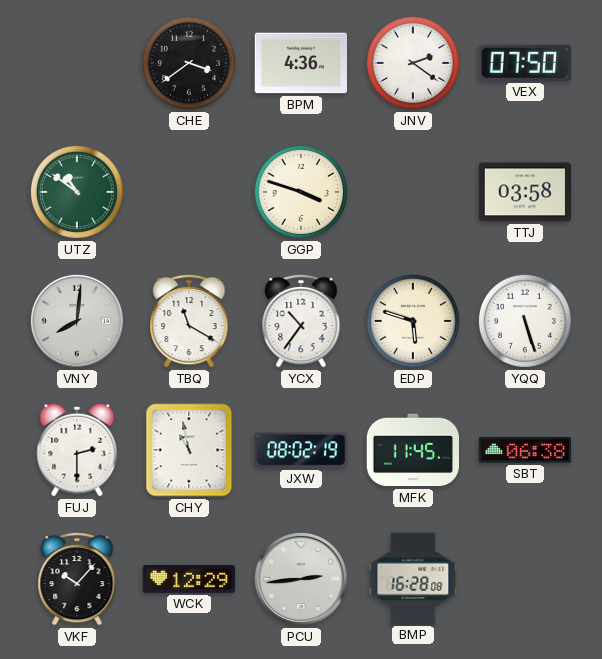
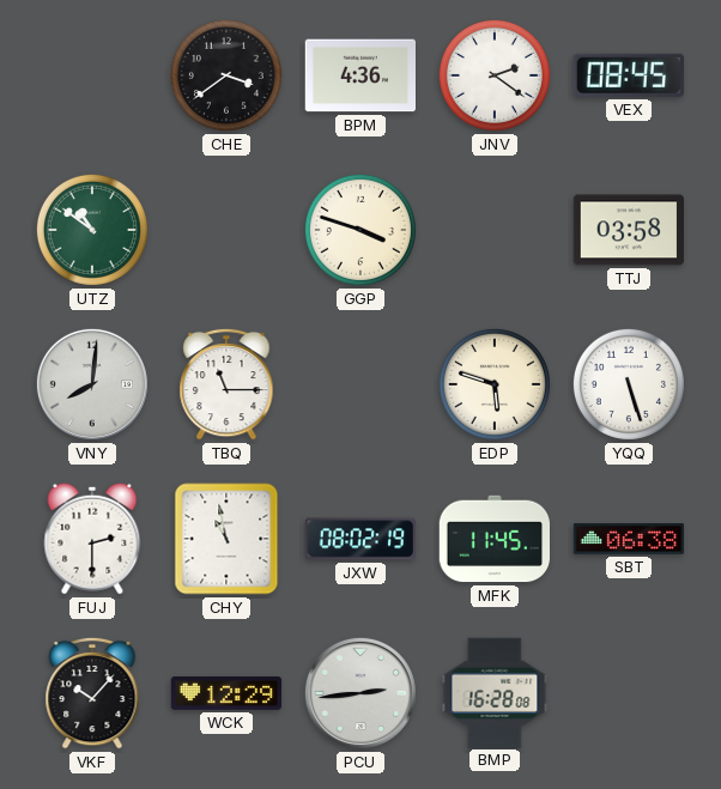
VEX: 07:50 -> 08:45
TBQ: 11:20 -> 11:15
YCX: 10:36 -> none
